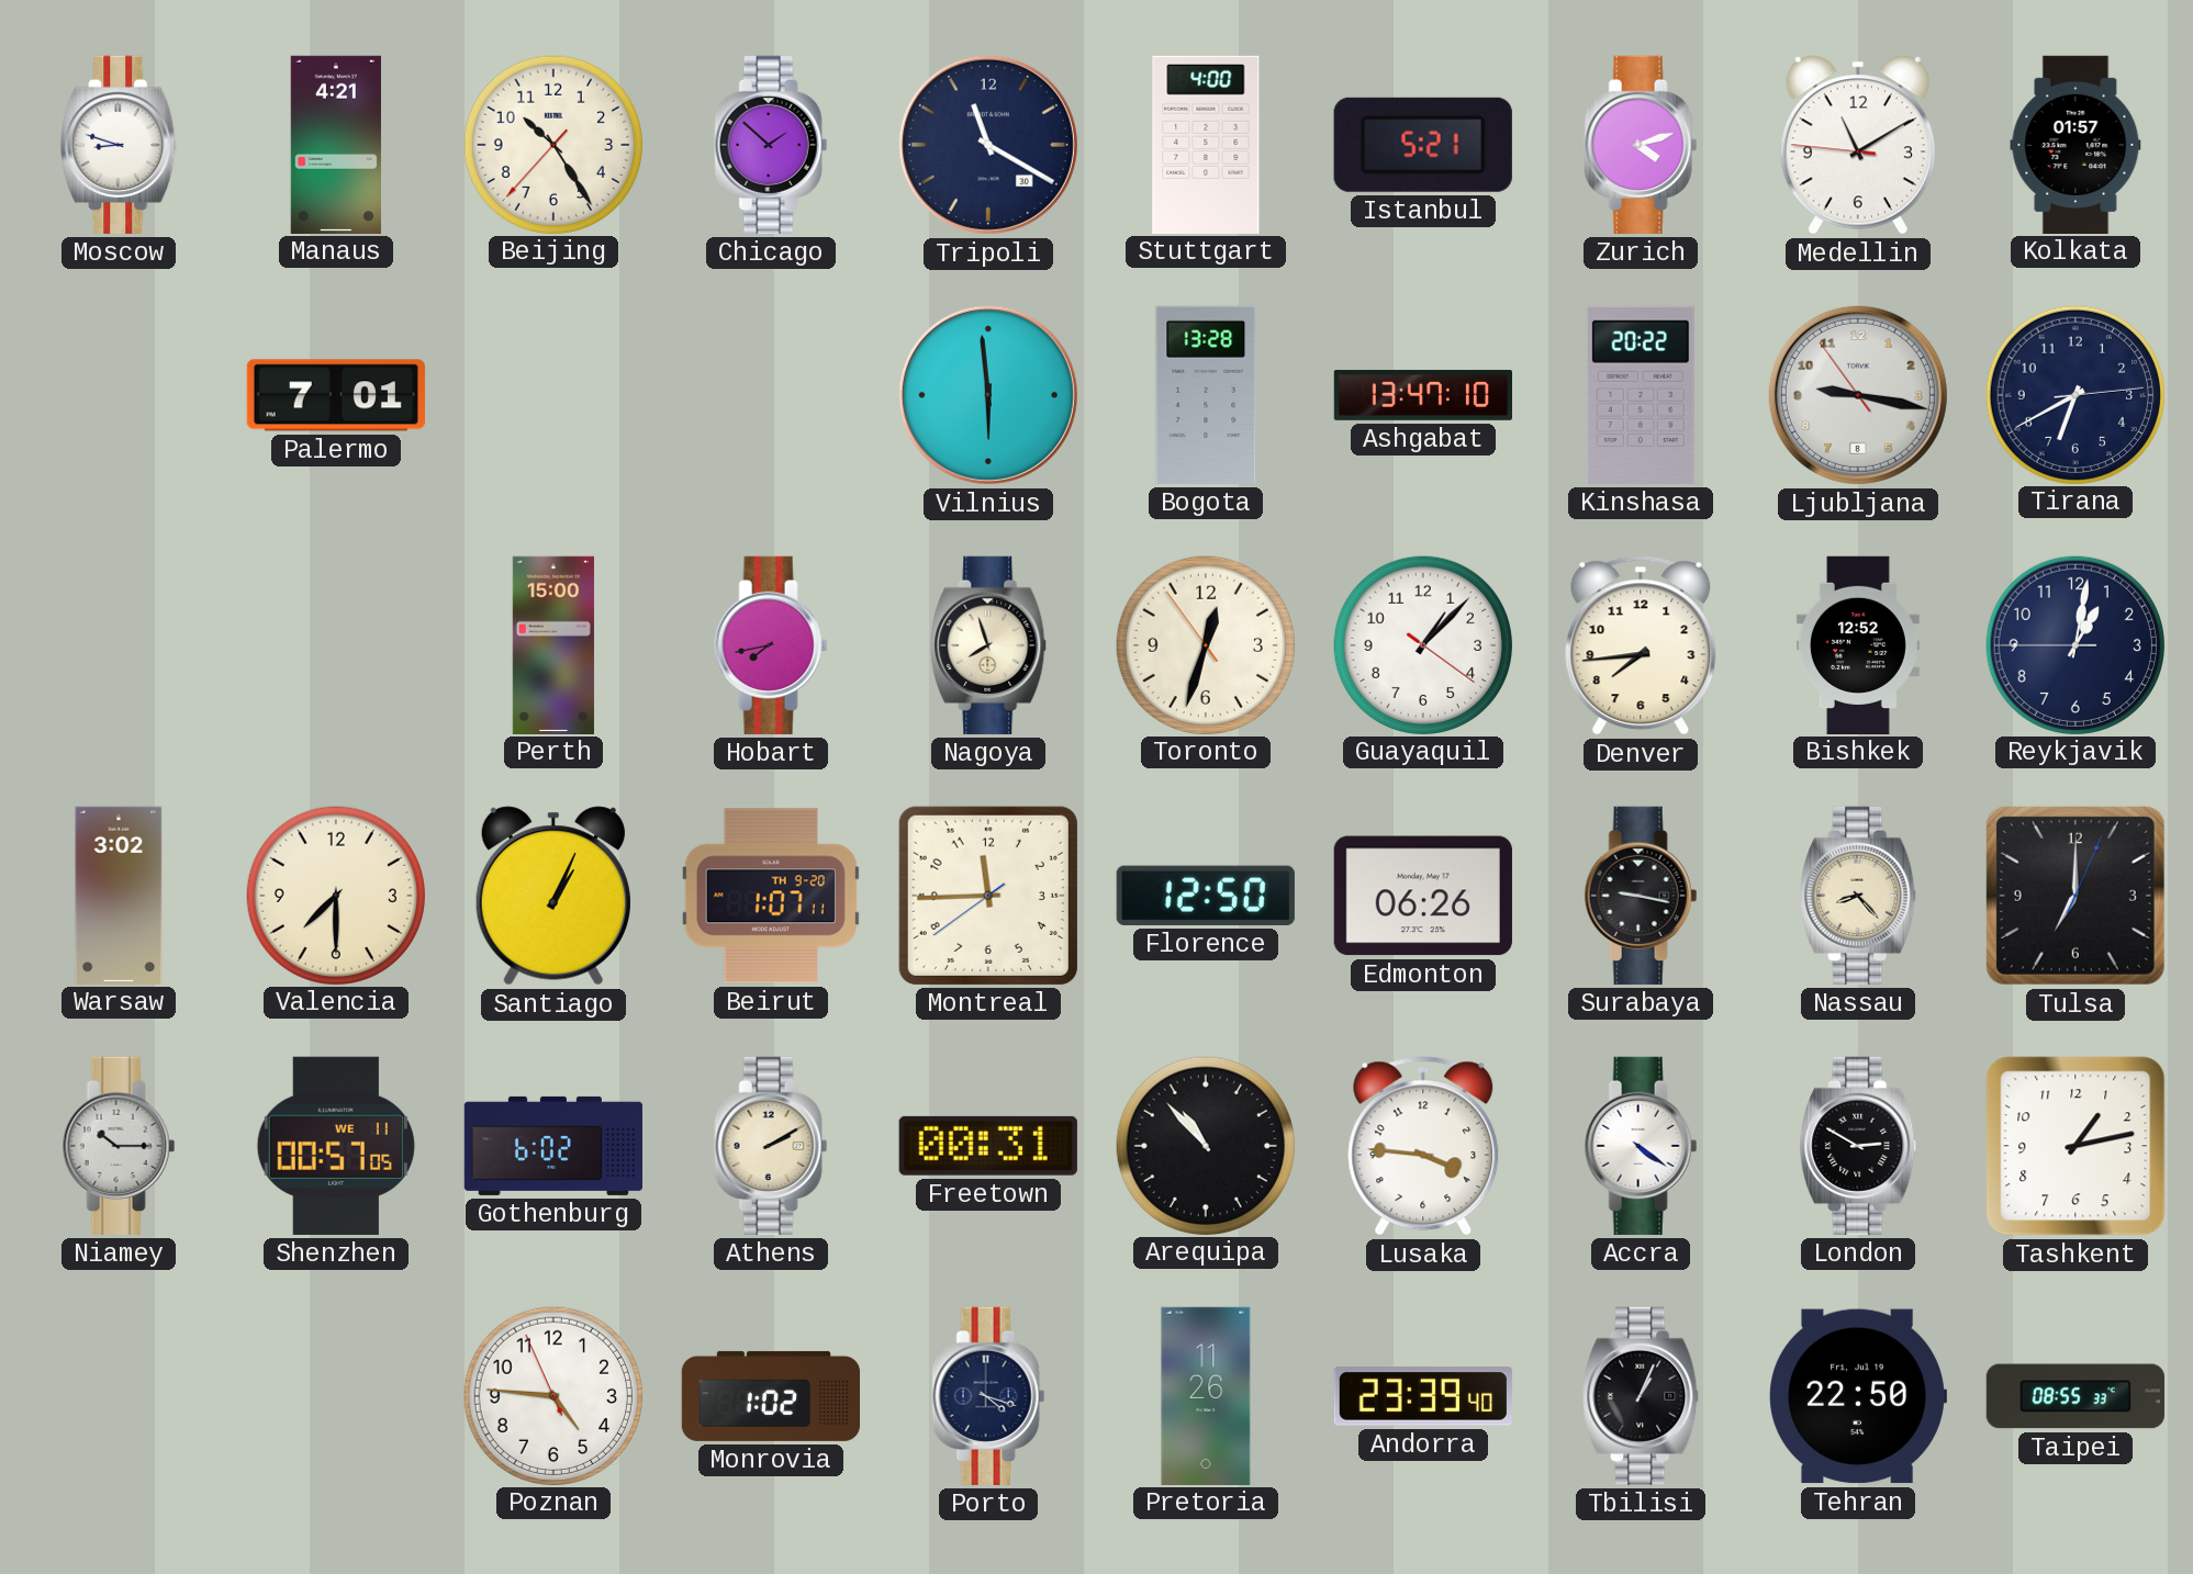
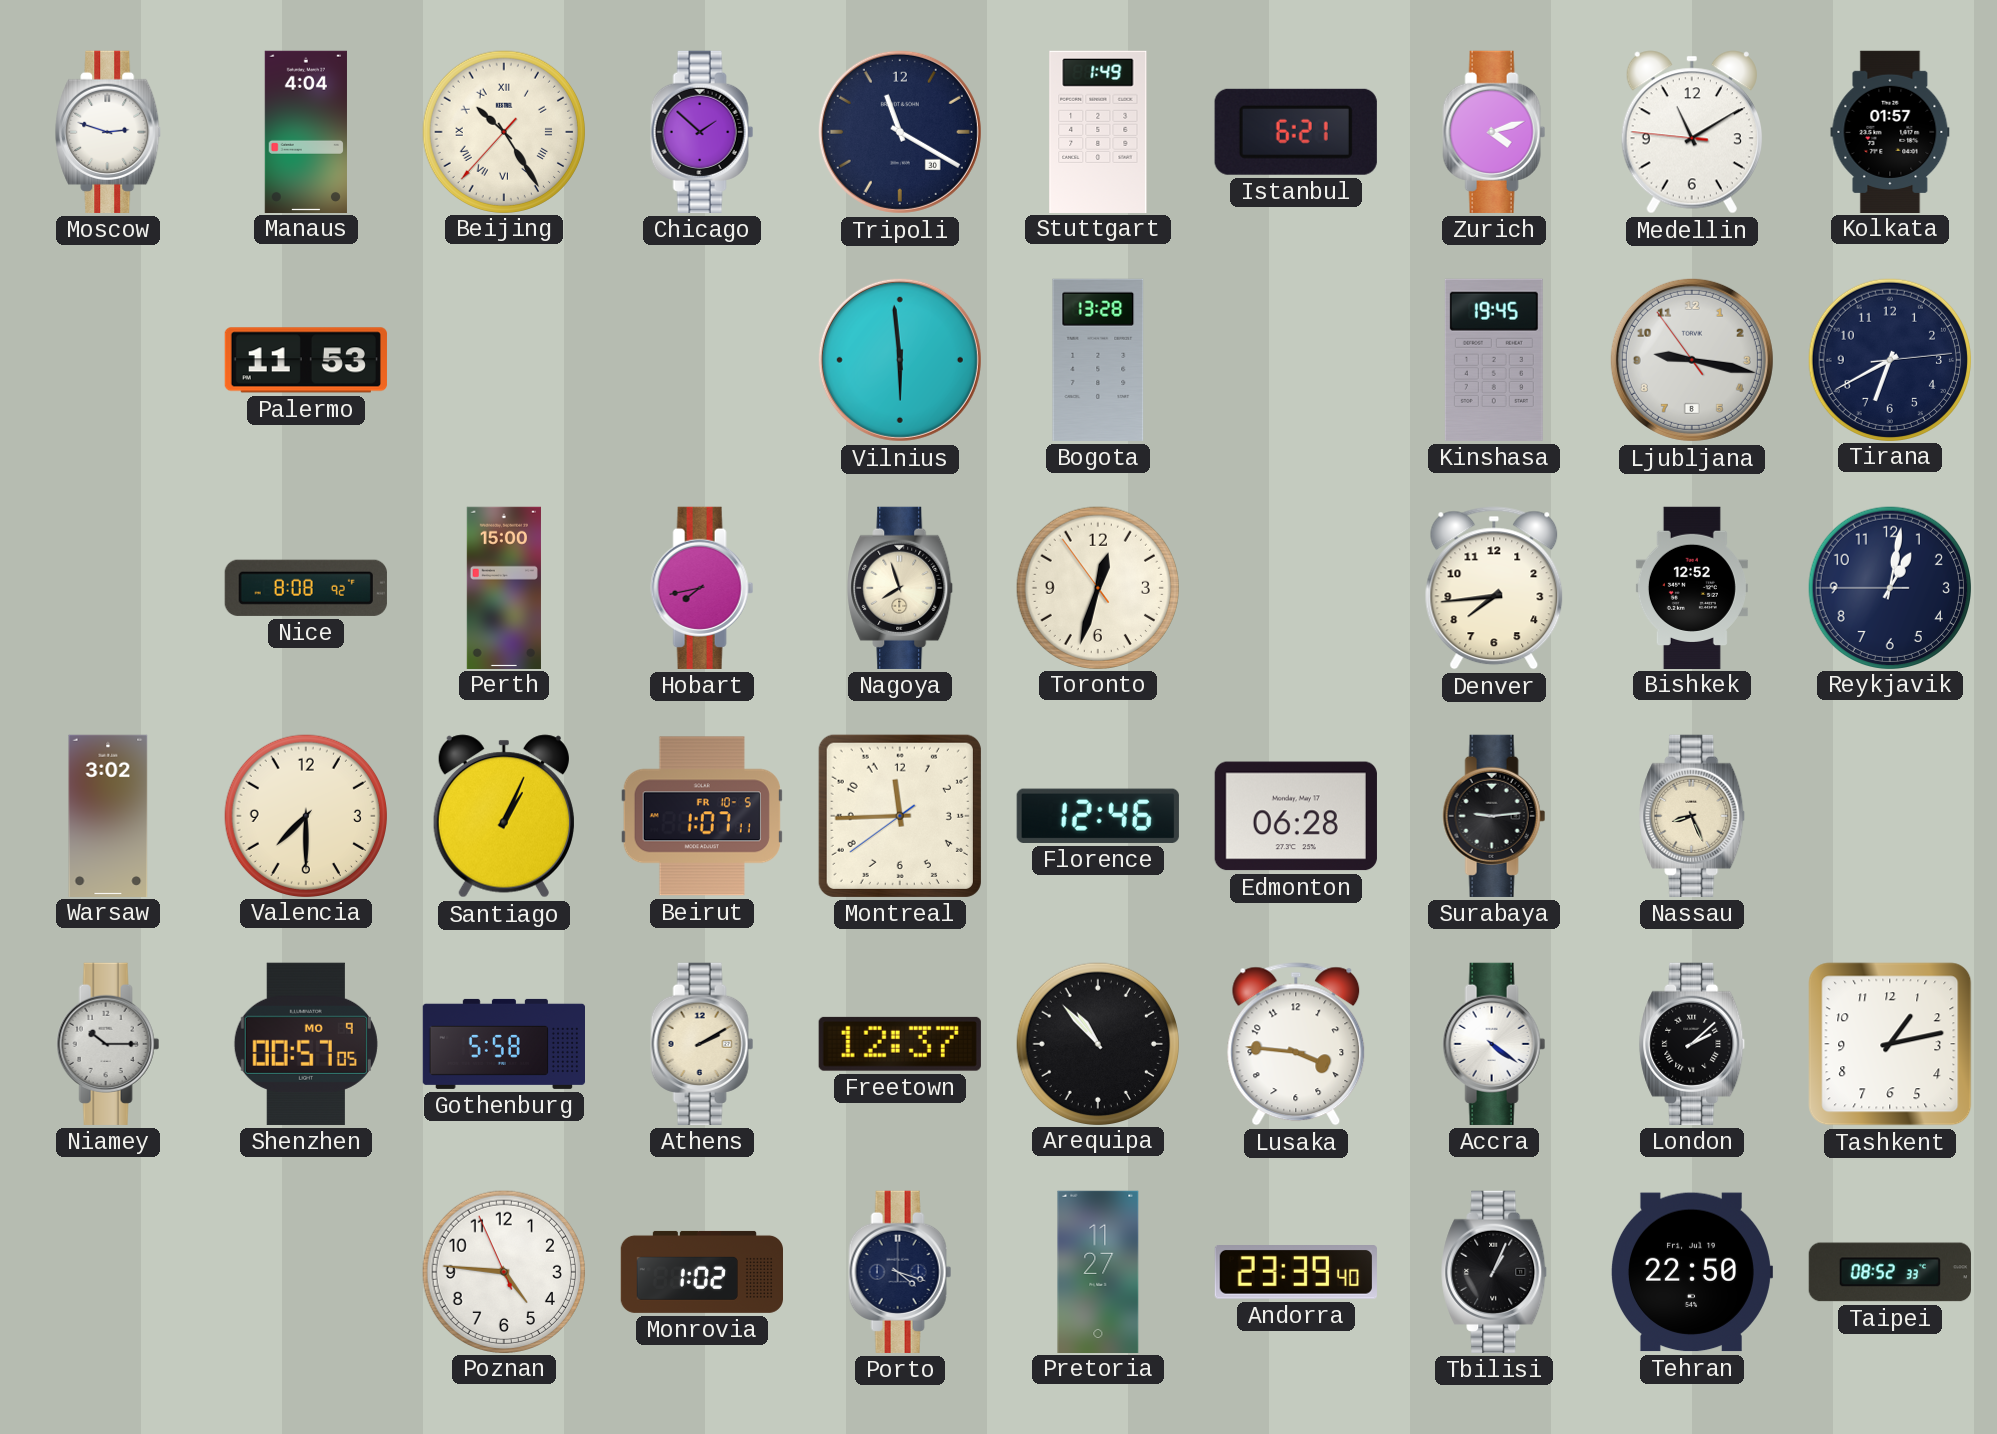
Moscow: 8:48 -> 2:48
Manaus: 4:21 -> 4:04
Beijing numerals: Arabic -> Roman
Stuttgart: 4:00 -> 1:49
Istanbul: 5:21 -> 6:21
Palermo: 7:01 -> 11:53
Ashgabat: 13:47 -> none
Kinshasa: 20:22 -> 19:45
Nice: none -> 8:08
Guayaquil: 1:07 -> none
Beirut date: TH 9-20 -> FR 10-5
Florence: 12:50 -> 12:46
Edmonton: 06:26 -> 06:28
Surabaya: 9:17 -> 9:14
Nassau: 8:23 -> 8:26
Tulsa: 7:00 -> none
Shenzhen date: WE 11 -> MO 9
Gothenburg: 6:02 -> 5:58
Freetown: 00:31 -> 12:37
London: 2:50 -> 2:08
Pretoria: 11:26 -> 11:27
Taipei: 08:55 -> 08:52
